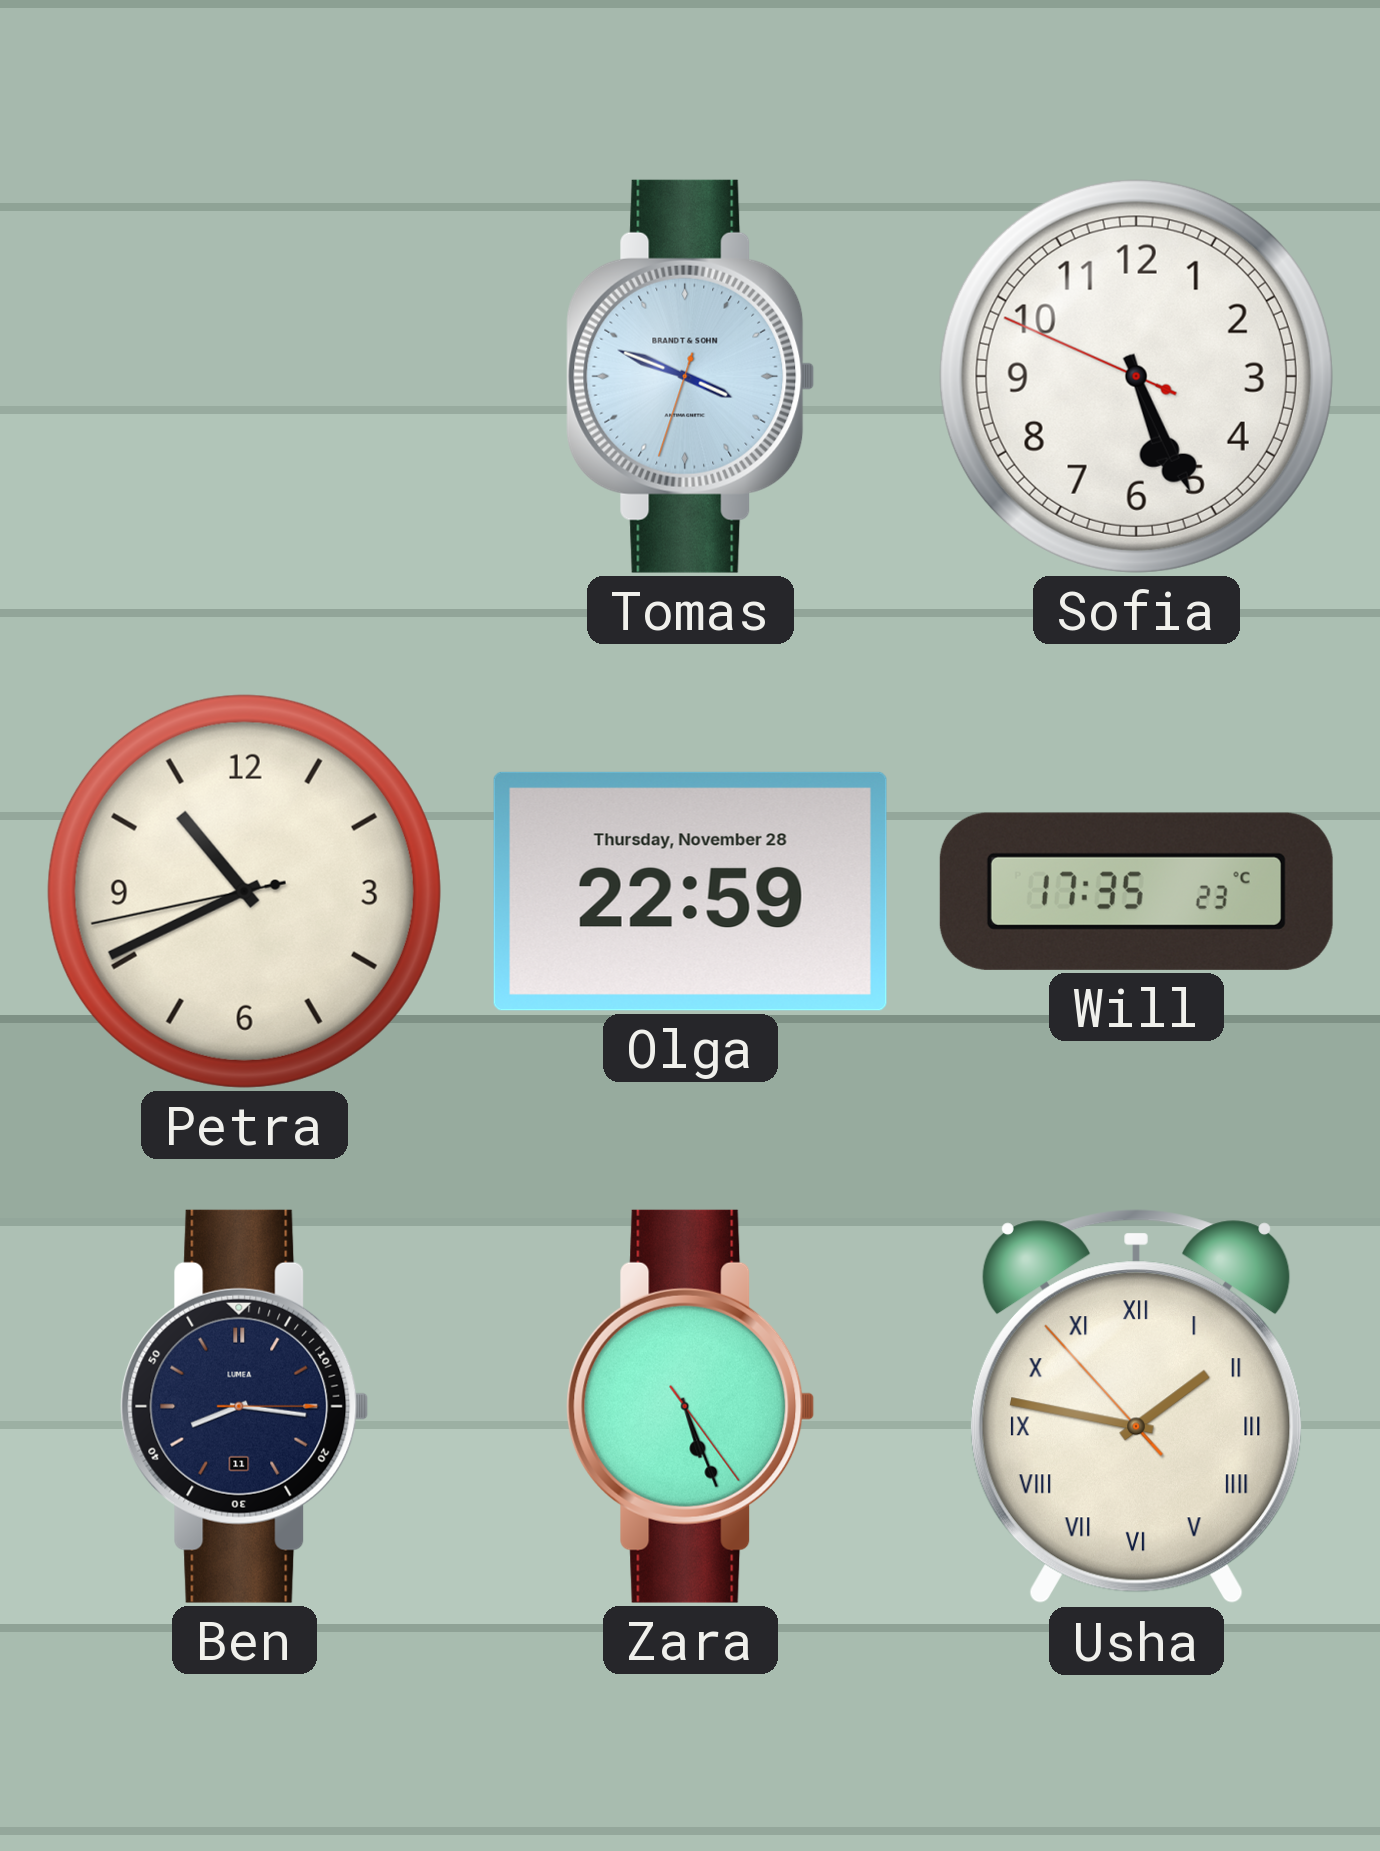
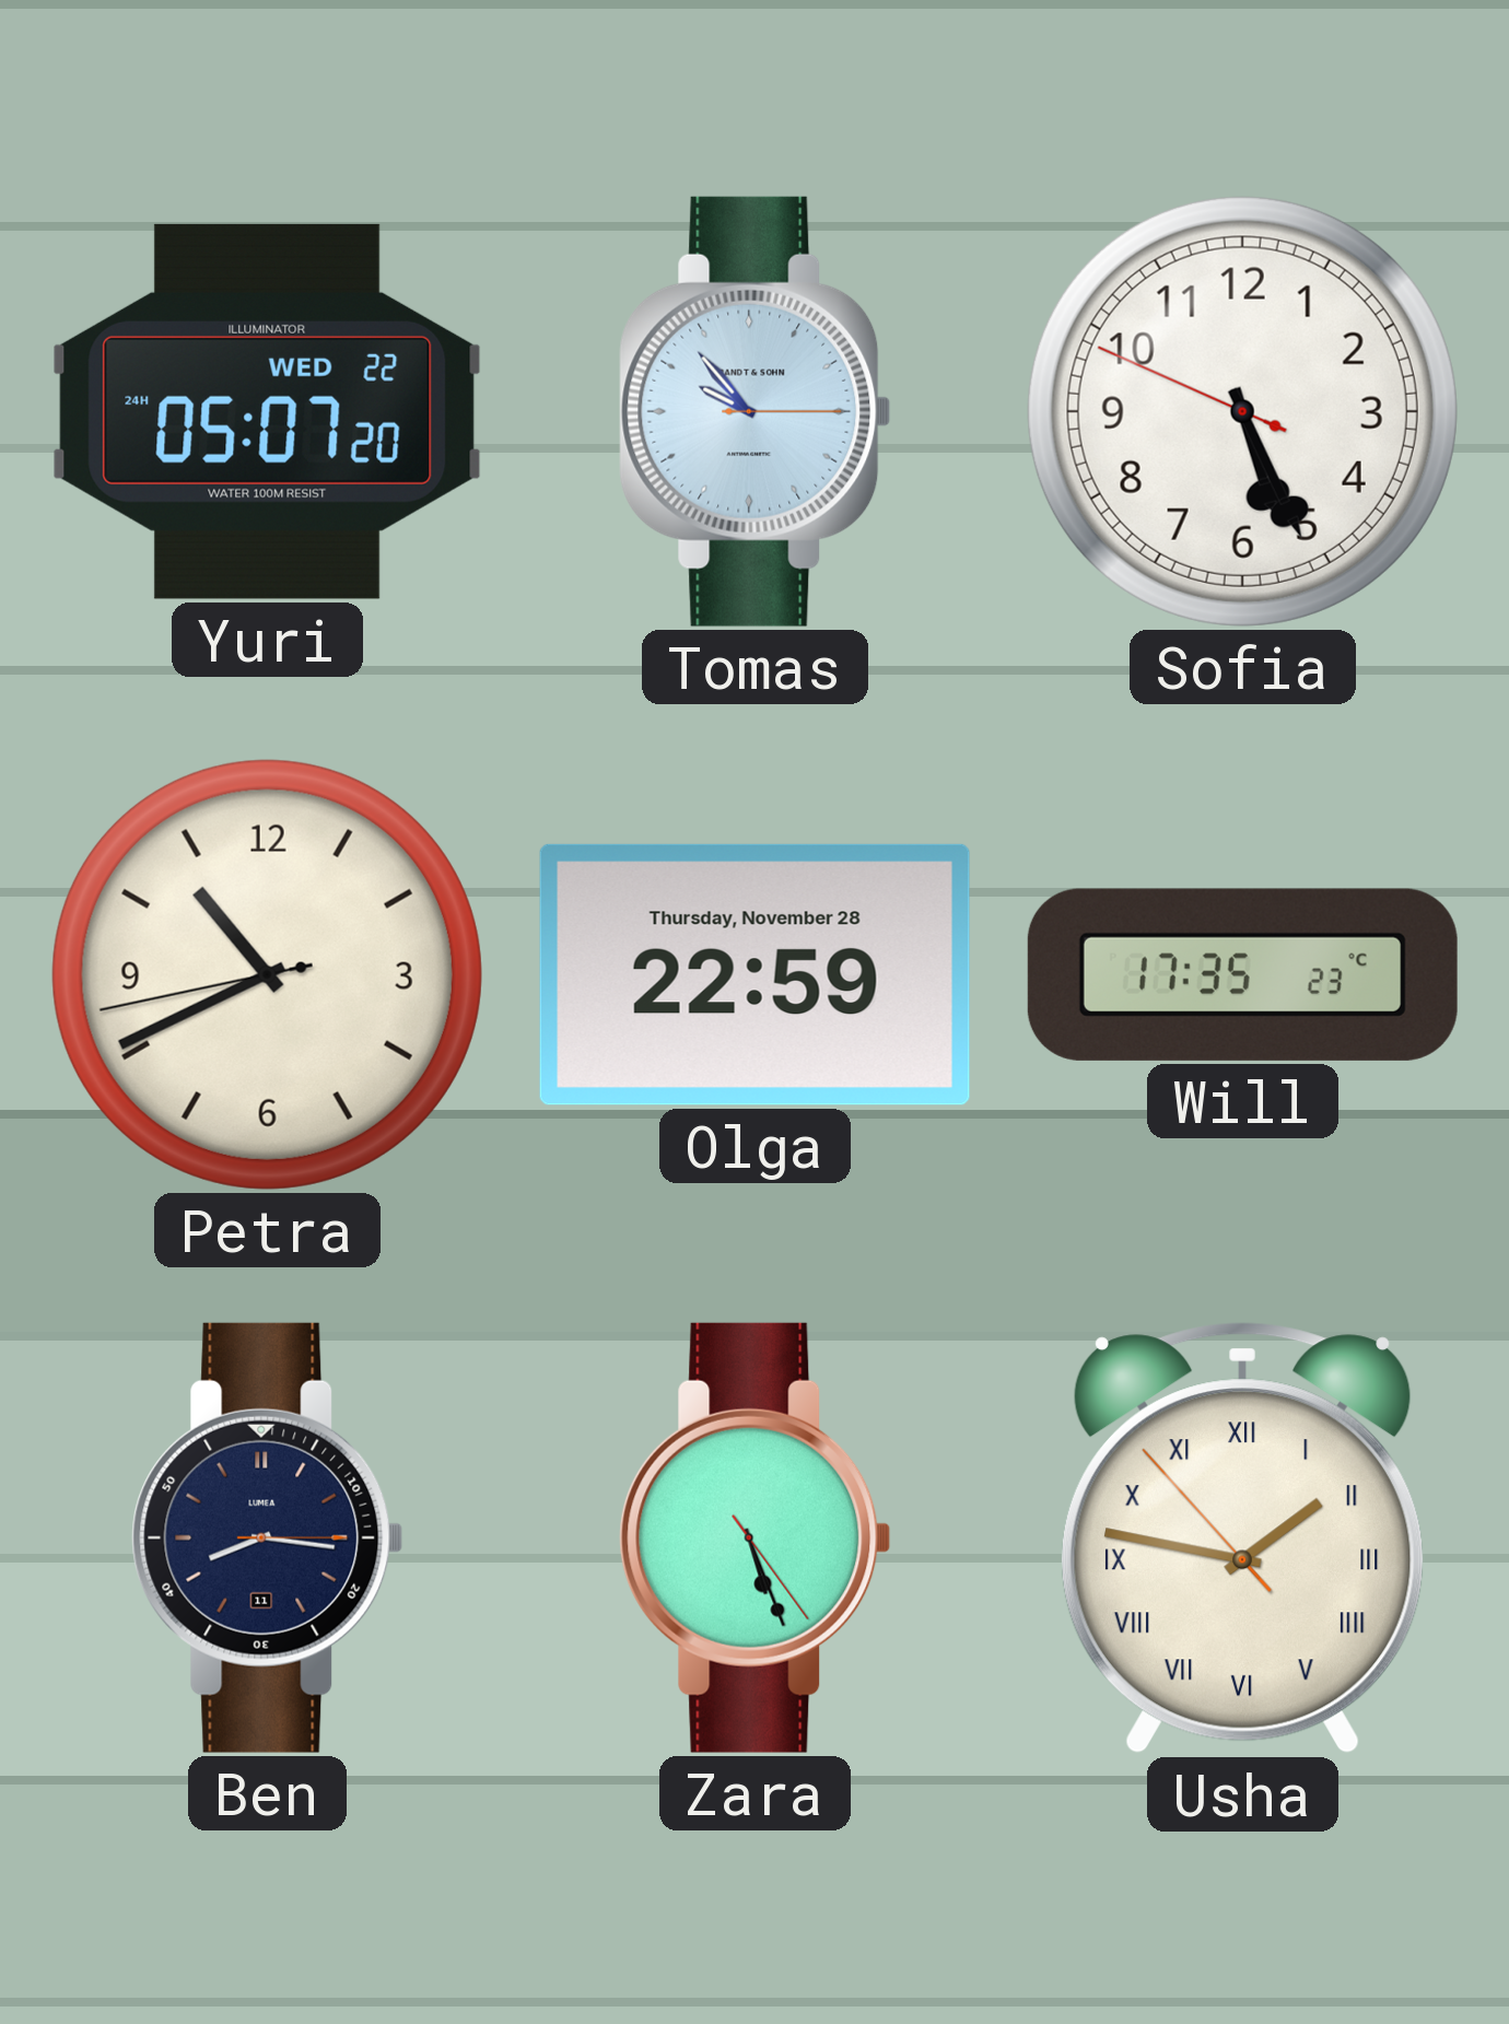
Yuri: none -> 05:07
Tomas: 3:48 -> 9:53
